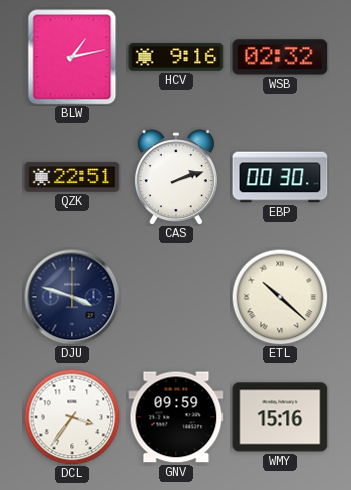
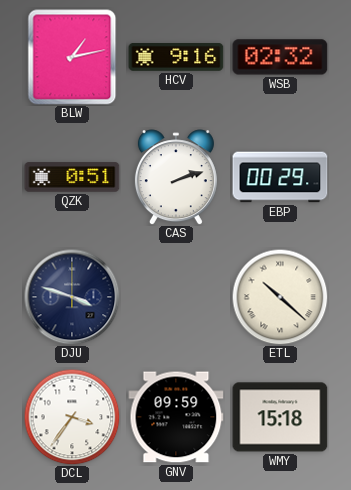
QZK: 22:51 -> 0:51
EBP: 00:30 -> 00:29
WMY: 15:16 -> 15:18
